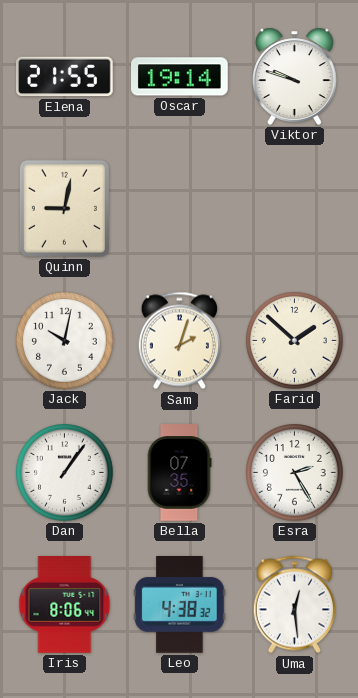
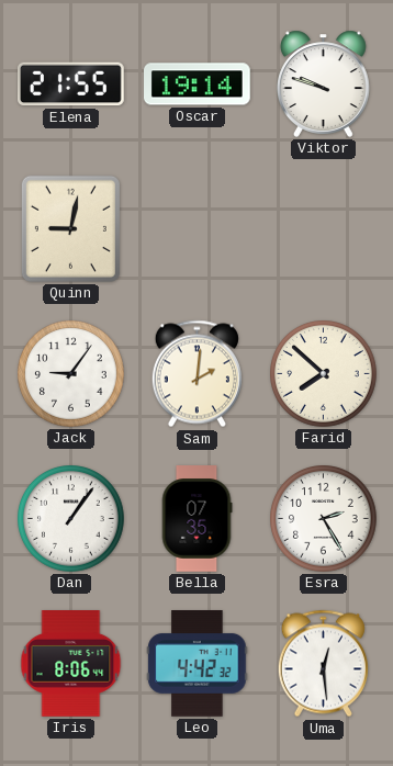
Jack: 10:02 -> 9:06
Sam: 2:03 -> 2:01
Farid: 1:52 -> 7:52
Leo: 4:38 -> 4:42
